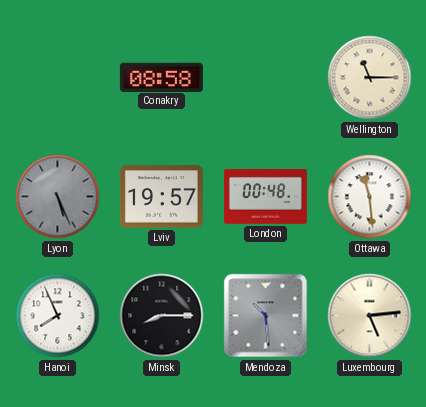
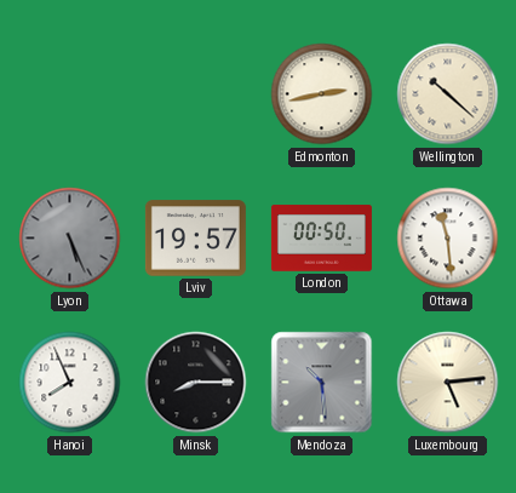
Conakry: 08:58 -> none
Edmonton: none -> 2:43
Wellington: 11:15 -> 10:22
London: 00:48 -> 00:50
